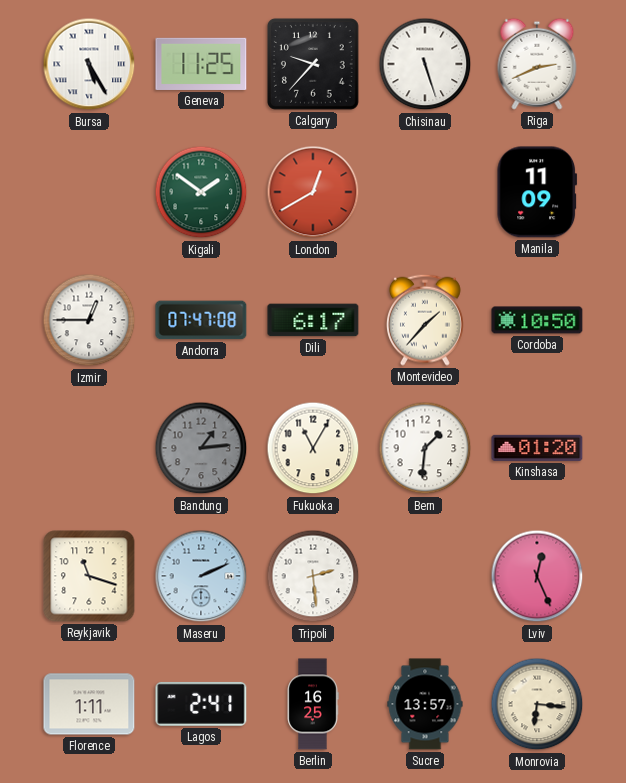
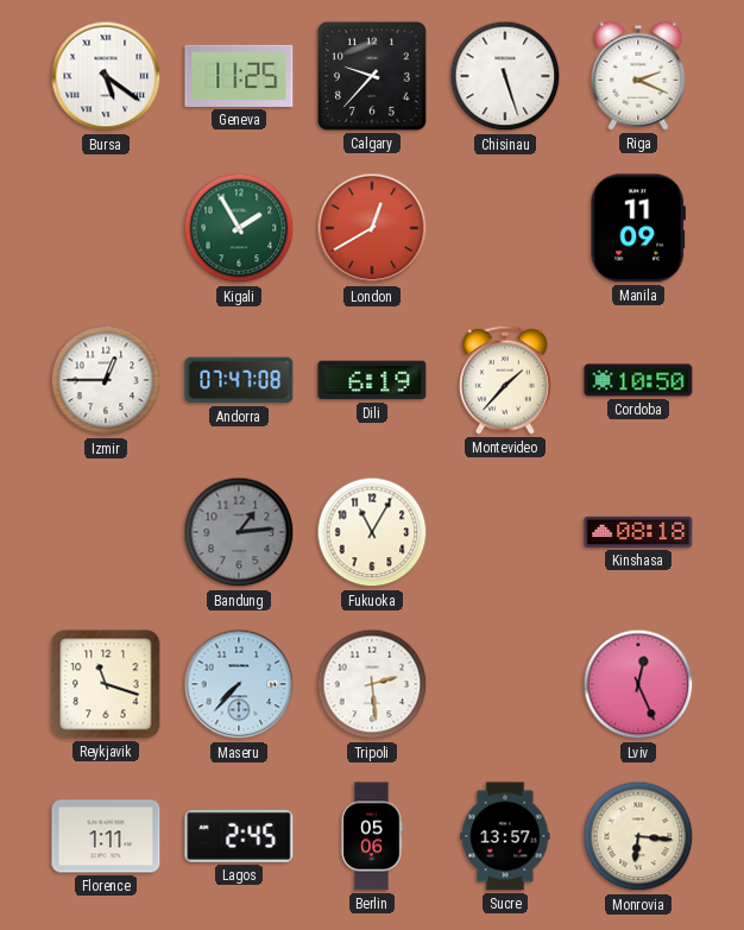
Bursa: 5:25 -> 5:21
Riga: 2:41 -> 2:19
Kigali: 1:51 -> 1:55
Dili: 6:17 -> 6:19
Bern: 1:31 -> none
Kinshasa: 01:20 -> 08:18
Maseru: 2:11 -> 7:37
Lagos: 2:41 -> 2:45
Berlin: 16:25 -> 05:06
